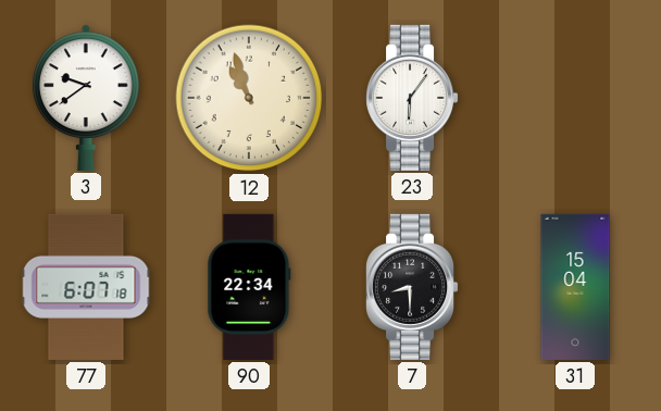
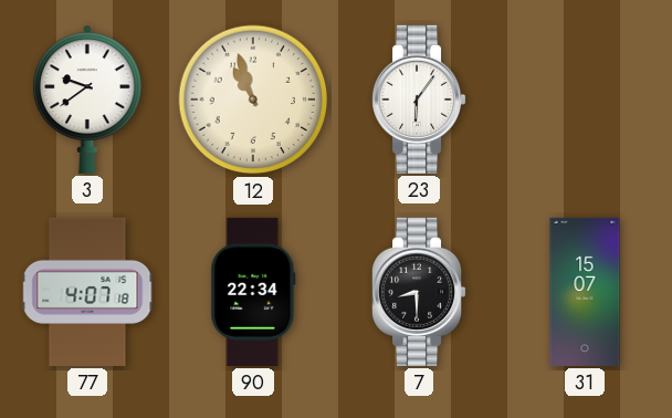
77: 6:07 -> 4:07
31: 15:04 -> 15:07
